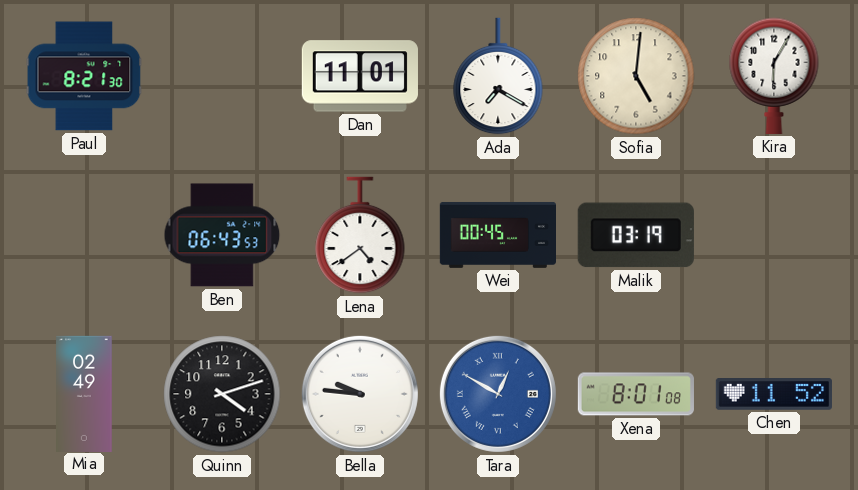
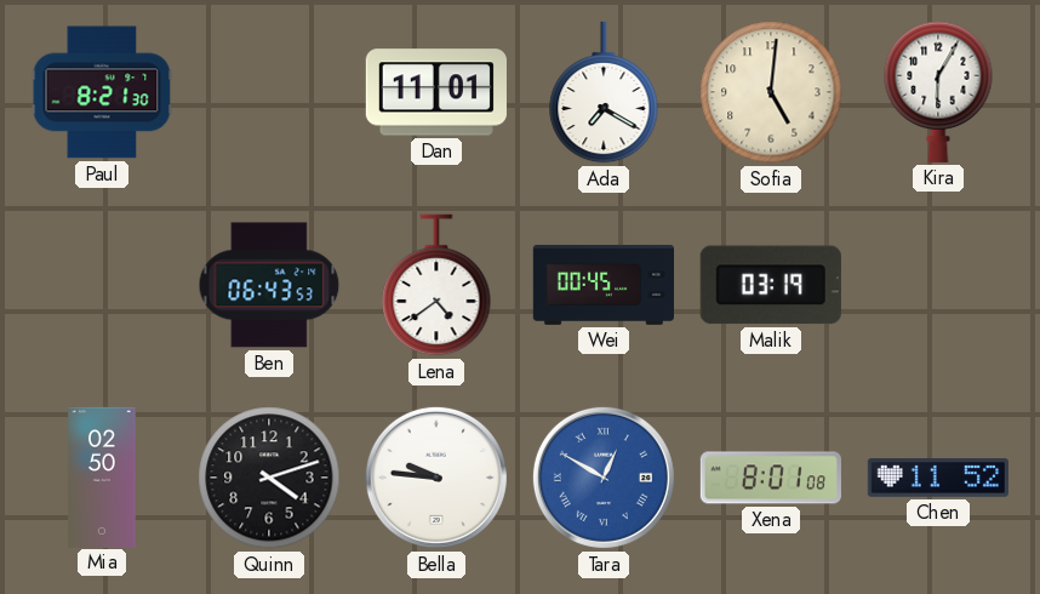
Mia: 02:49 -> 02:50
